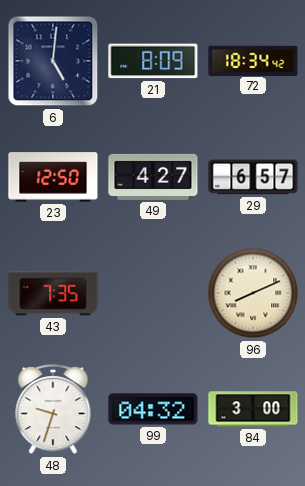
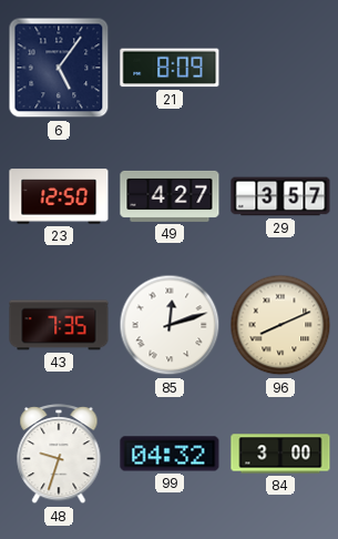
6: 5:01 -> 5:06
72: 18:34 -> none
29: 6:57 -> 3:57
85: none -> 12:12
